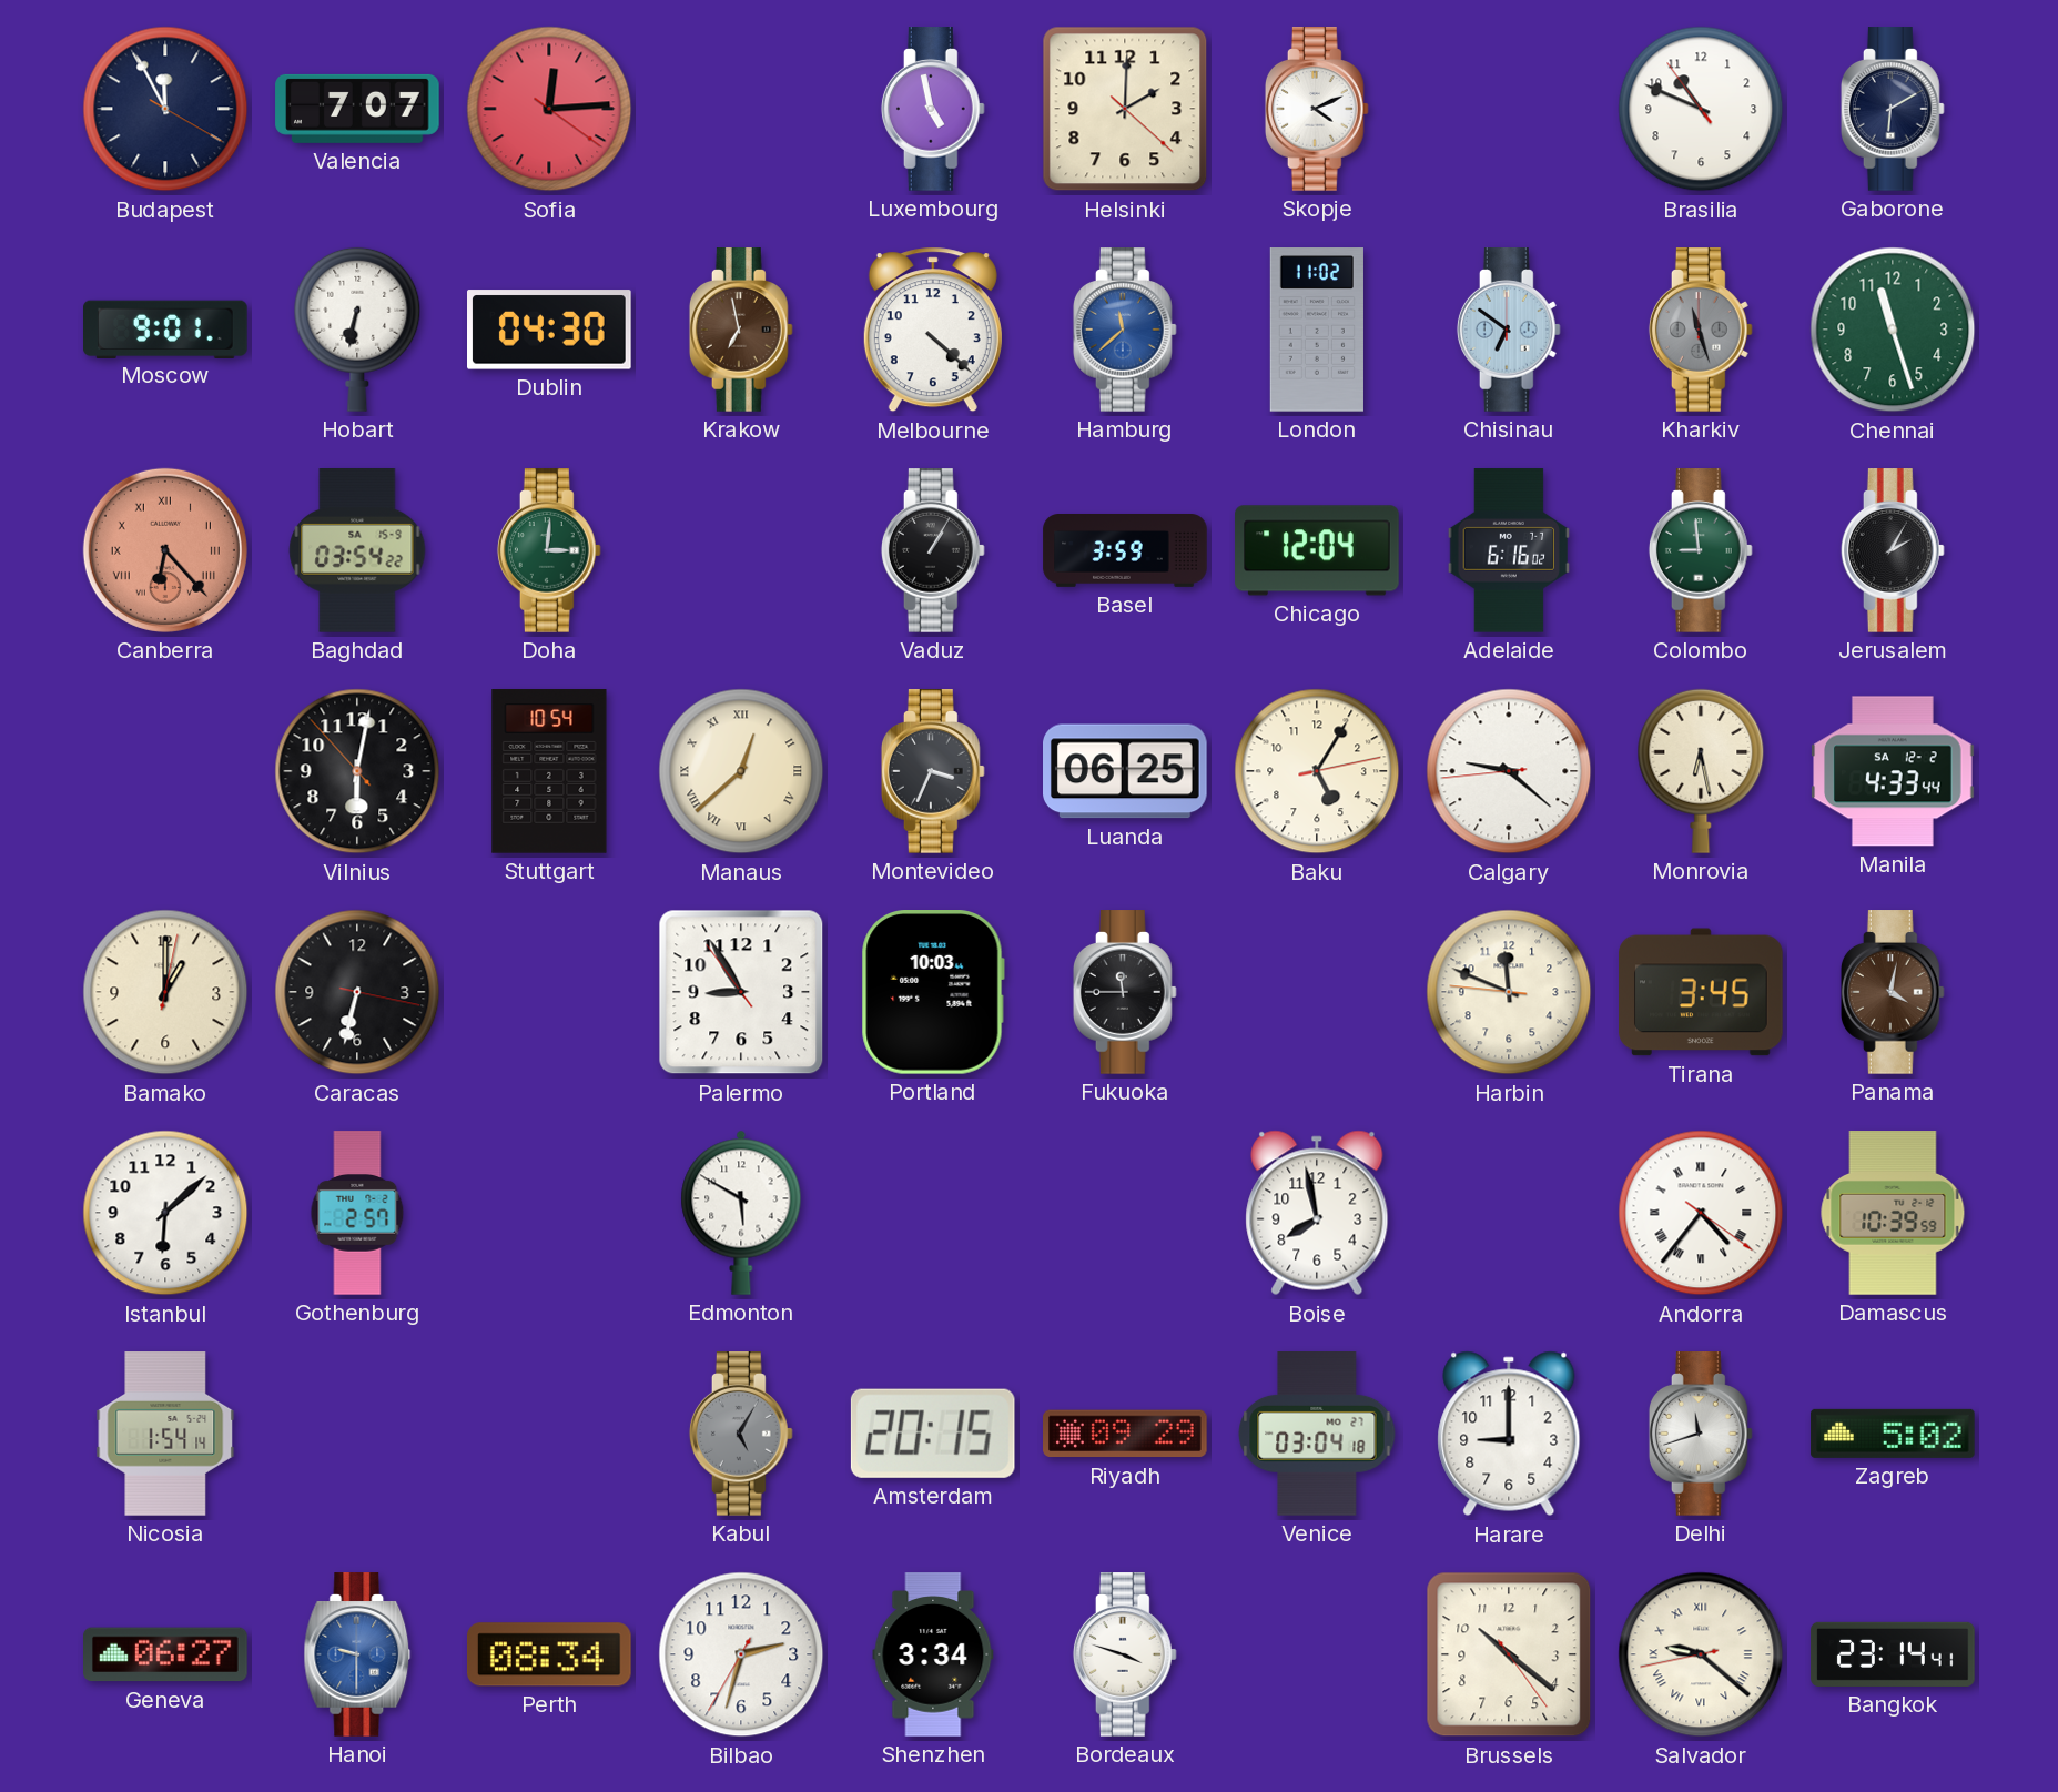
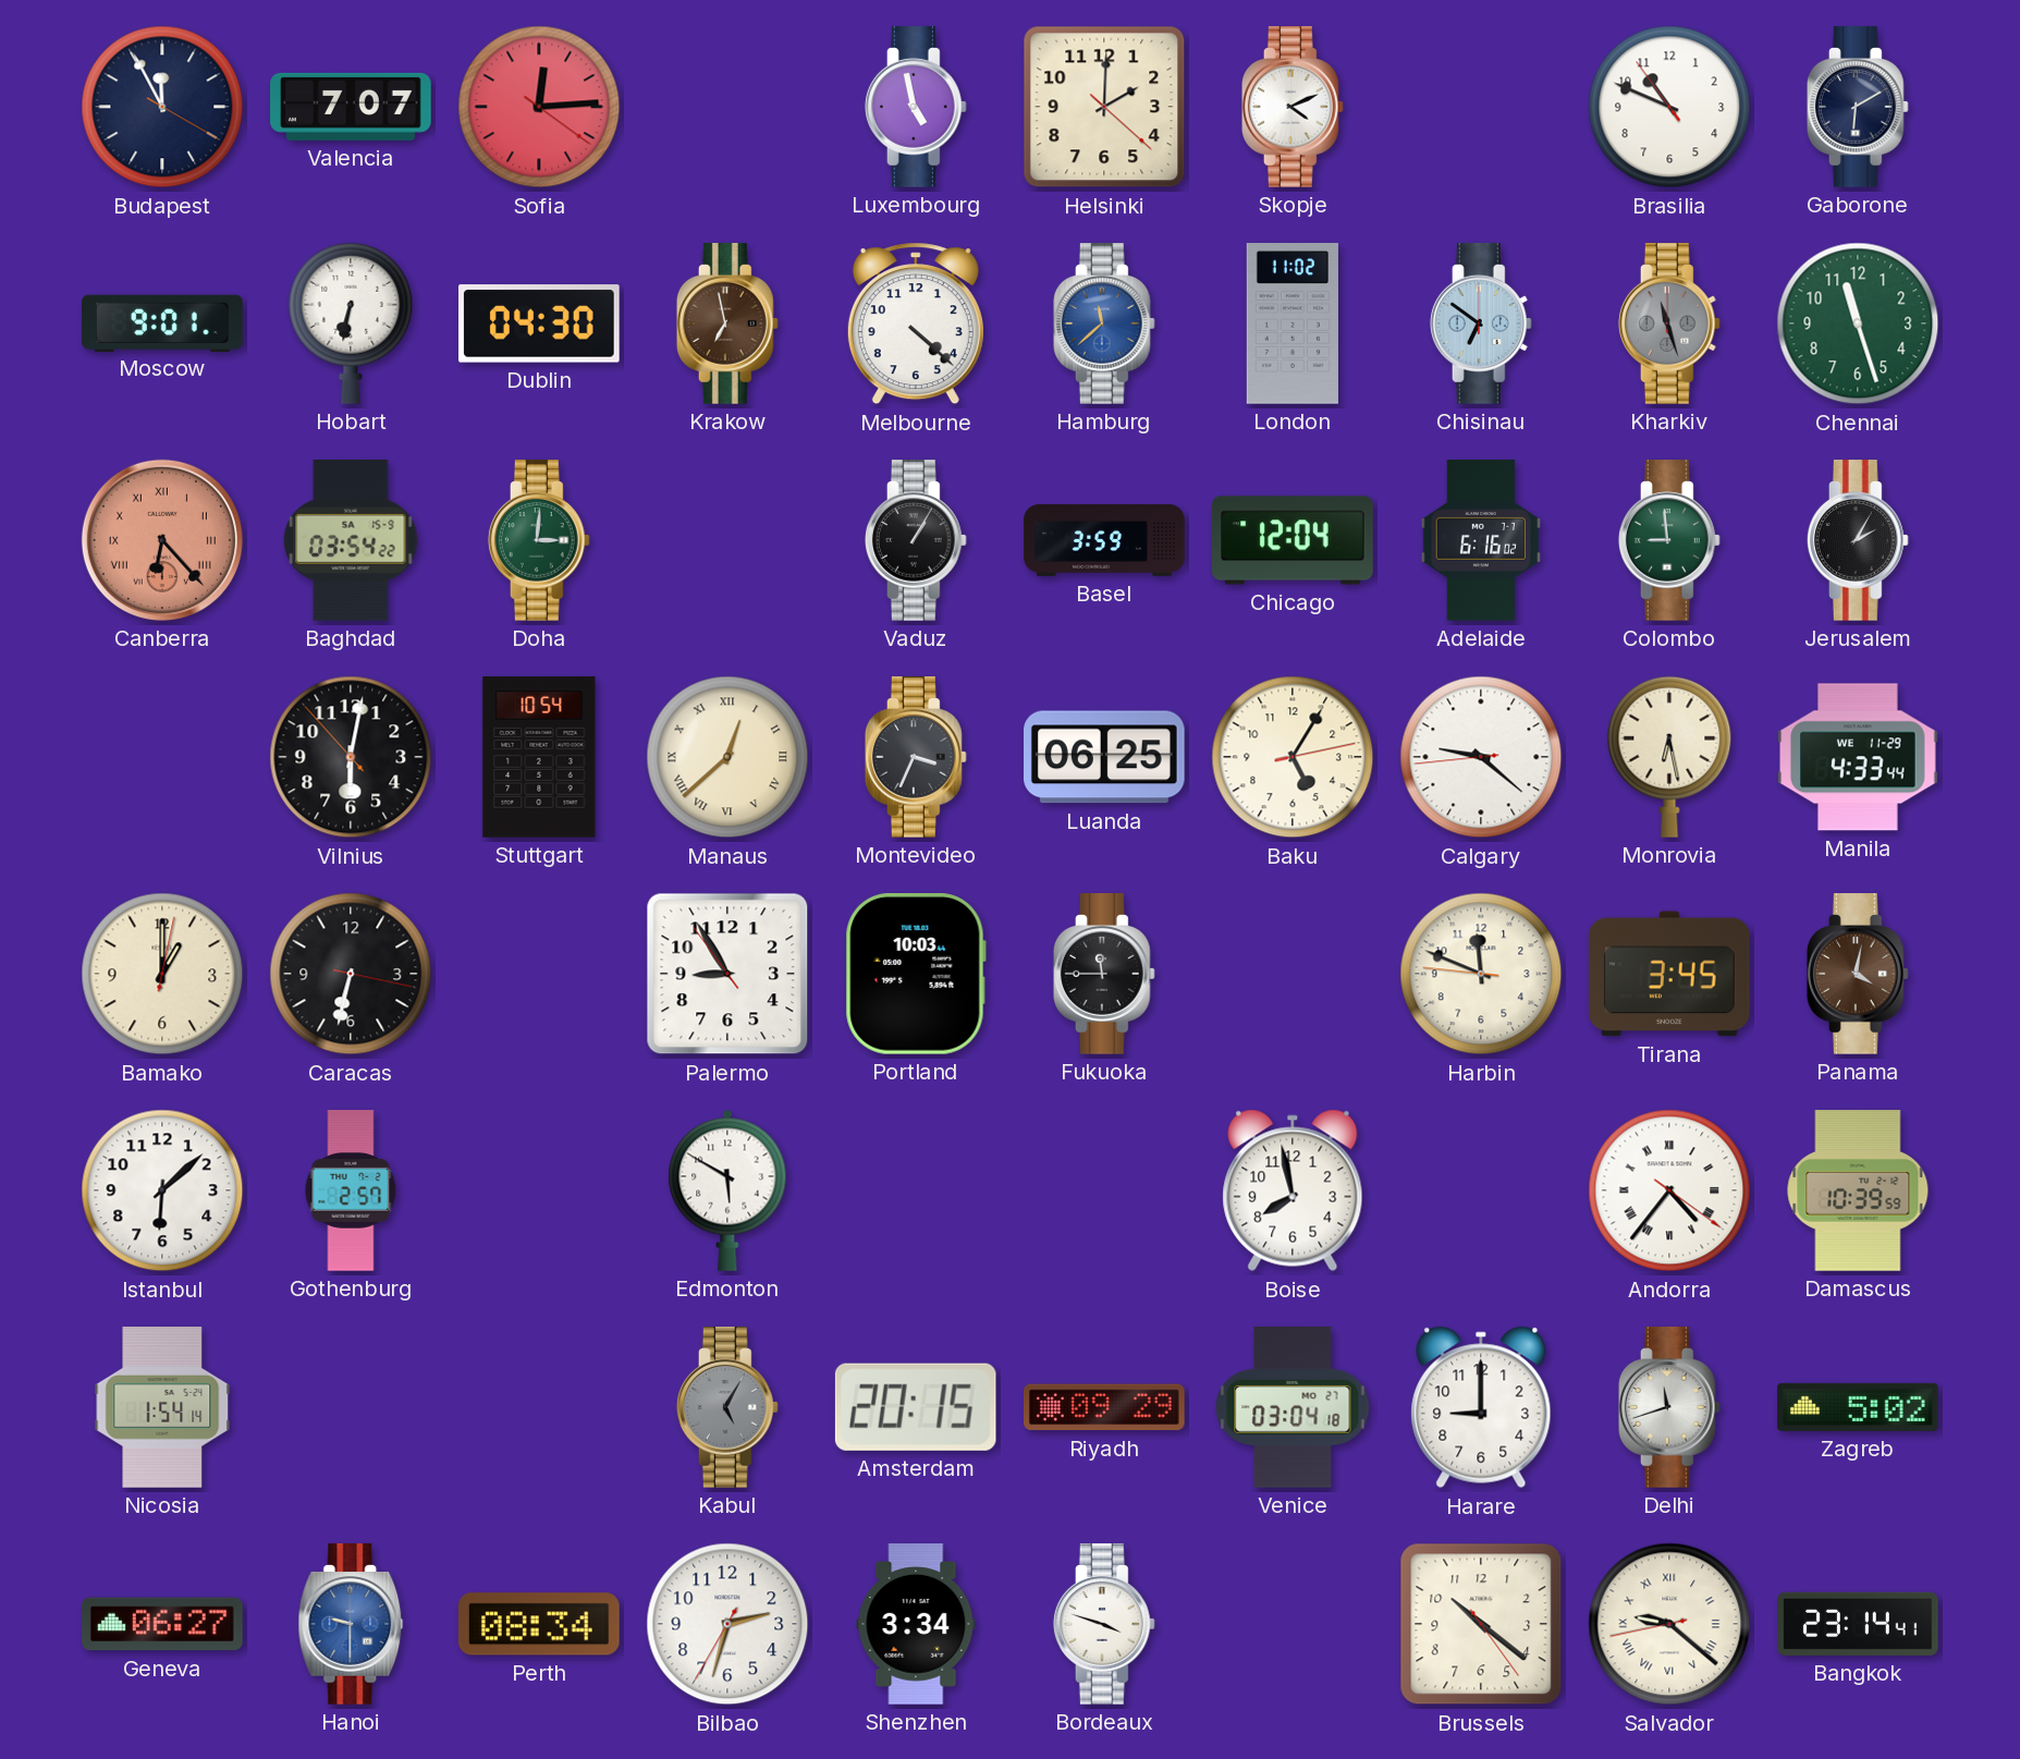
Manila date: SA 12-2 -> WE 11-29
